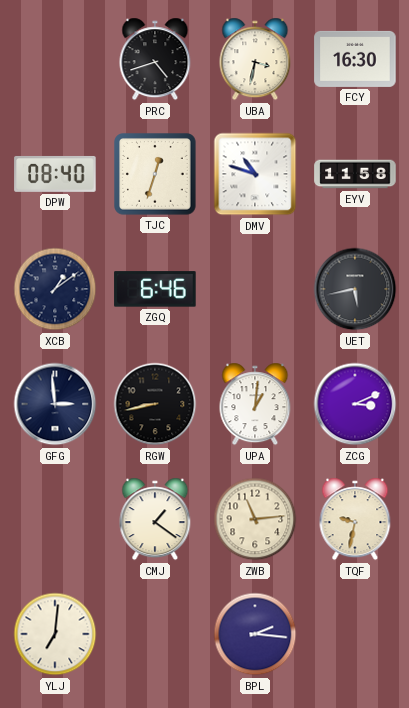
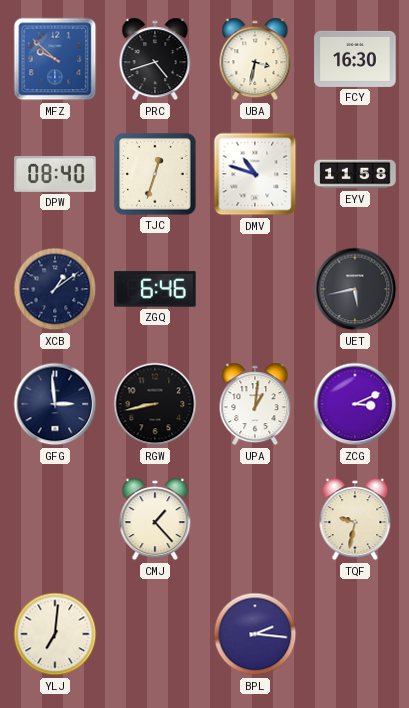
MFZ: none -> 9:52
CMJ: 1:21 -> 1:23
ZWB: 11:14 -> none
